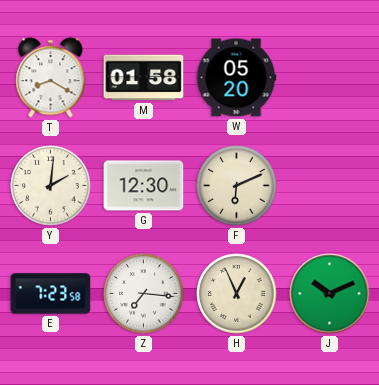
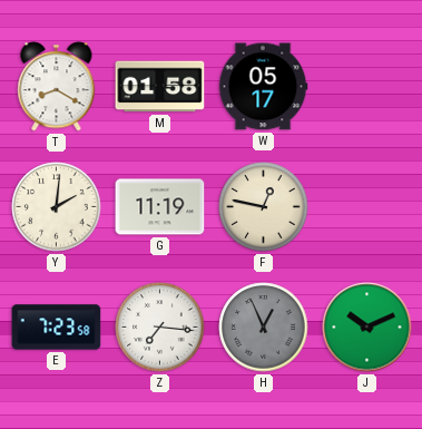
W: 05:20 -> 05:17
G: 12:30 -> 11:19
F: 6:11 -> 12:47
H dial: cream -> grey
